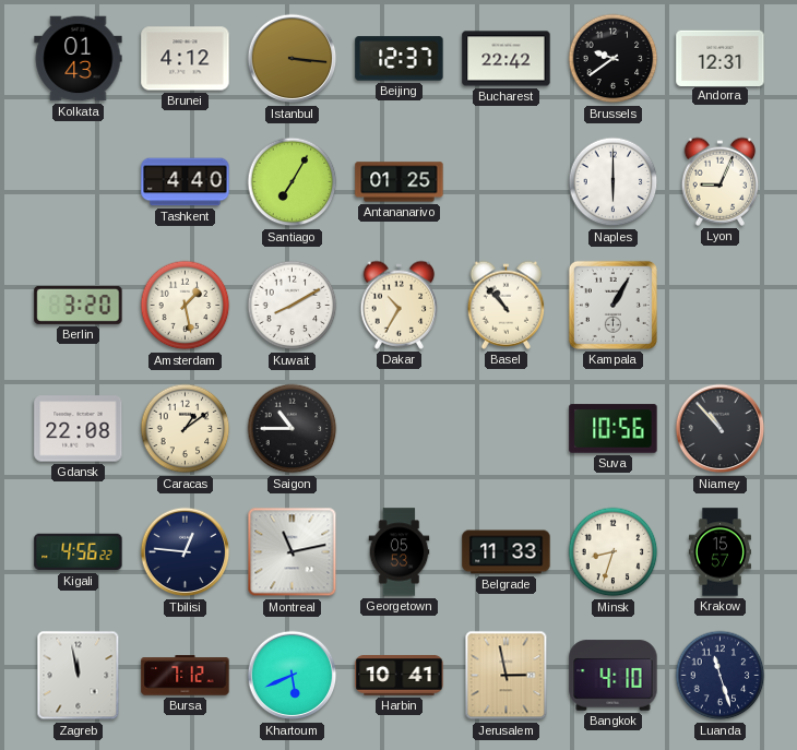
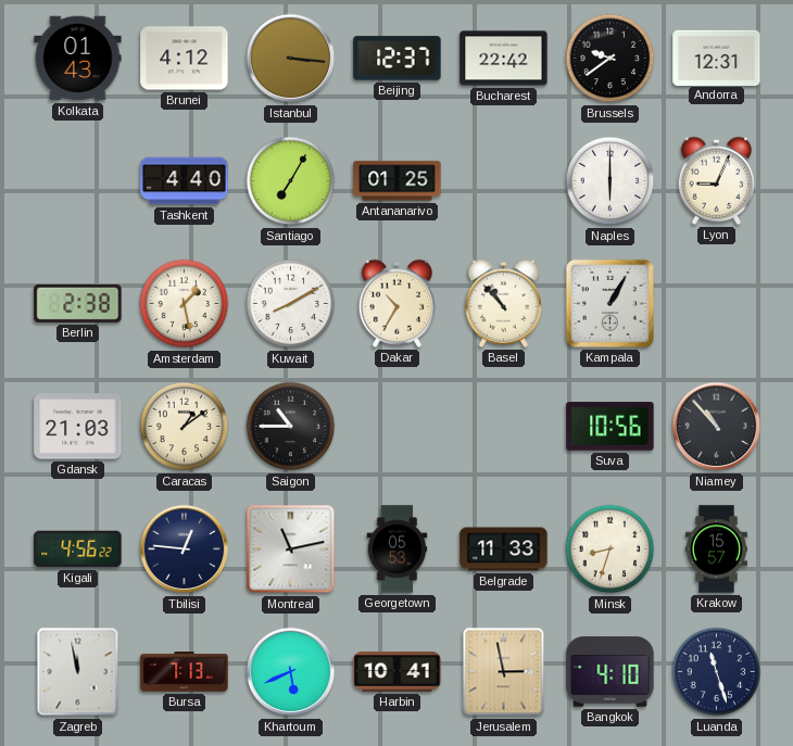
Berlin: 3:20 -> 2:38
Gdansk: 22:08 -> 21:03
Bursa: 7:12 -> 7:13
